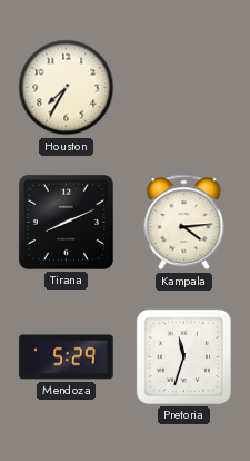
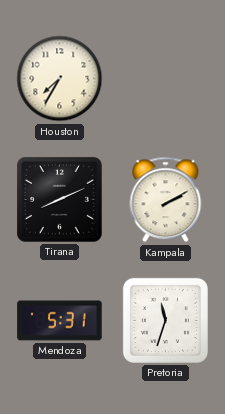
Kampala: 4:14 -> 2:10
Mendoza: 5:29 -> 5:31
